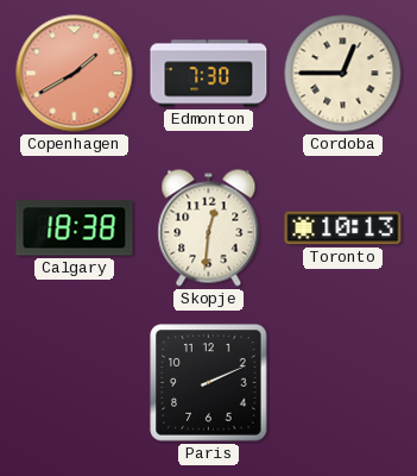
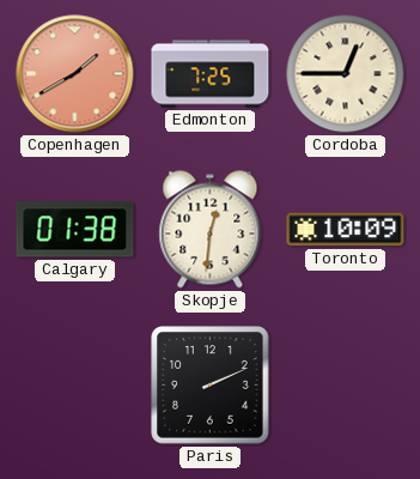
Edmonton: 7:30 -> 7:25
Calgary: 18:38 -> 01:38
Toronto: 10:13 -> 10:09
